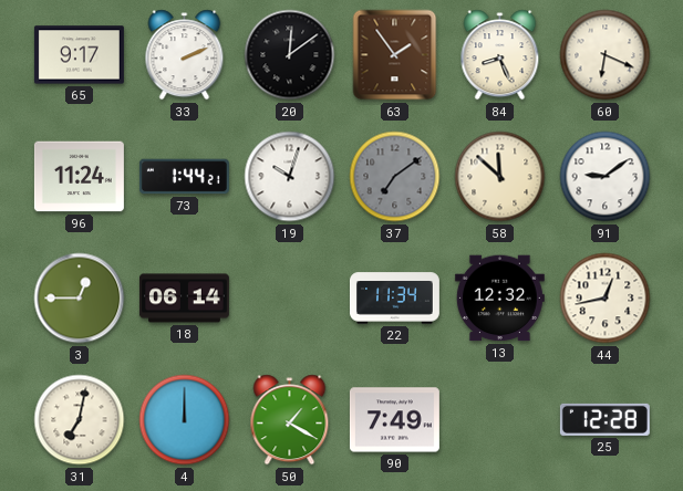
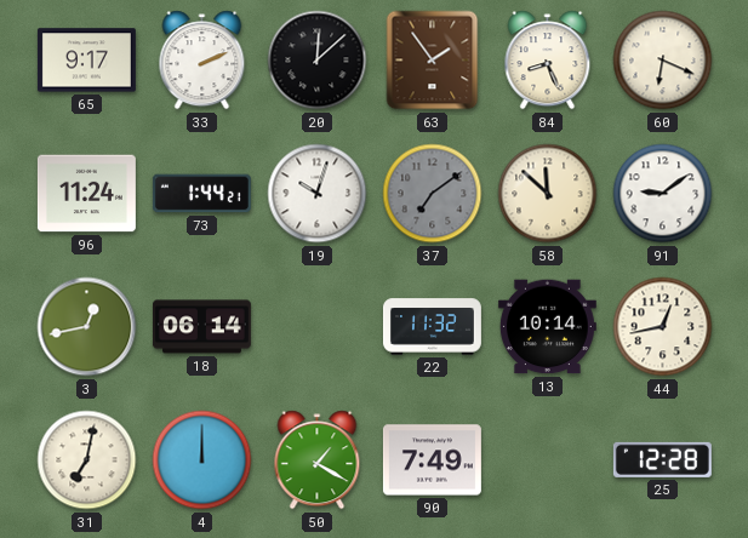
20: 12:09 -> 12:08
3: 12:45 -> 12:43
22: 11:34 -> 11:32
13: 12:32 -> 10:14
